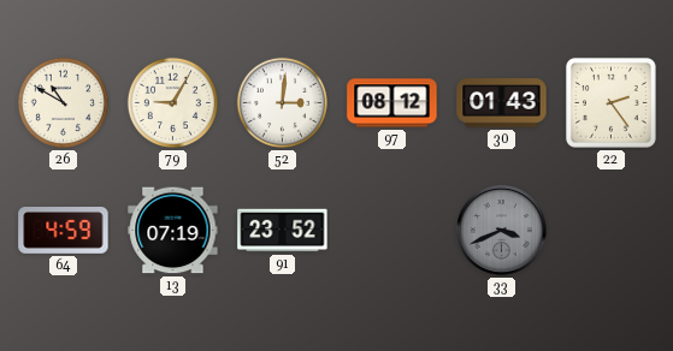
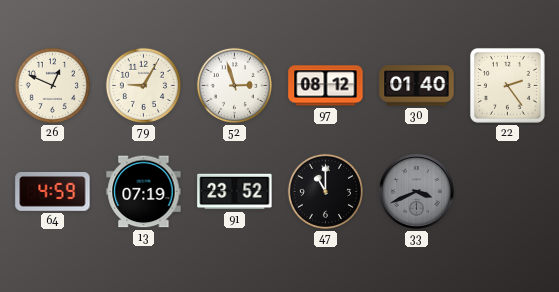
26: 10:50 -> 12:49
52: 3:01 -> 2:57
30: 01:43 -> 01:40
47: none -> 11:00
